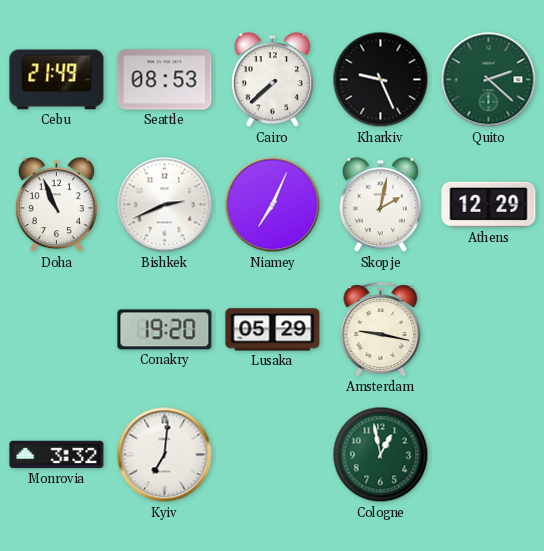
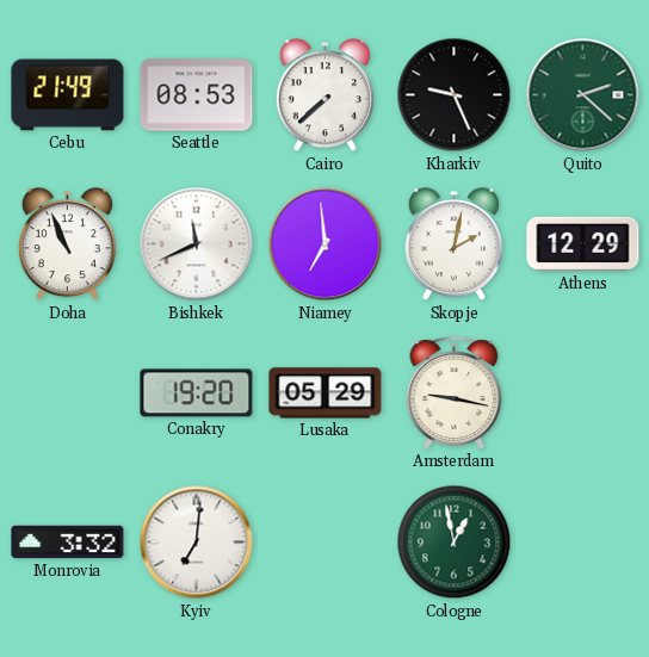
Bishkek: 2:41 -> 11:41
Niamey: 7:04 -> 6:59
